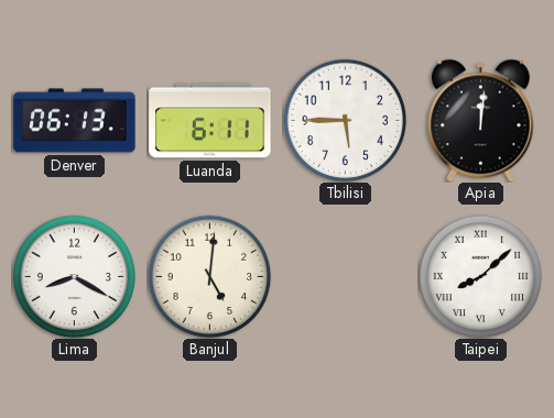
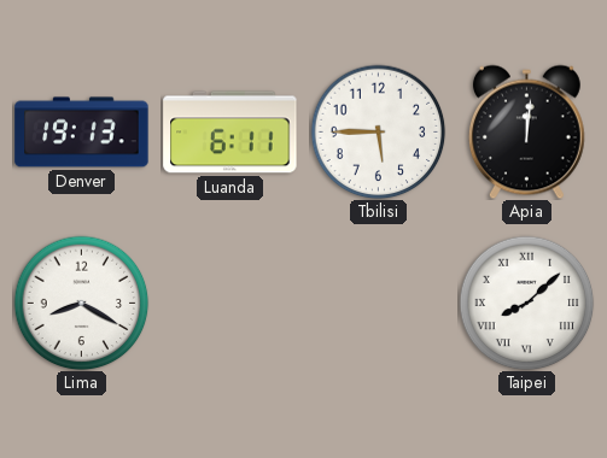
Denver: 06:13 -> 19:13
Banjul: 5:01 -> none
